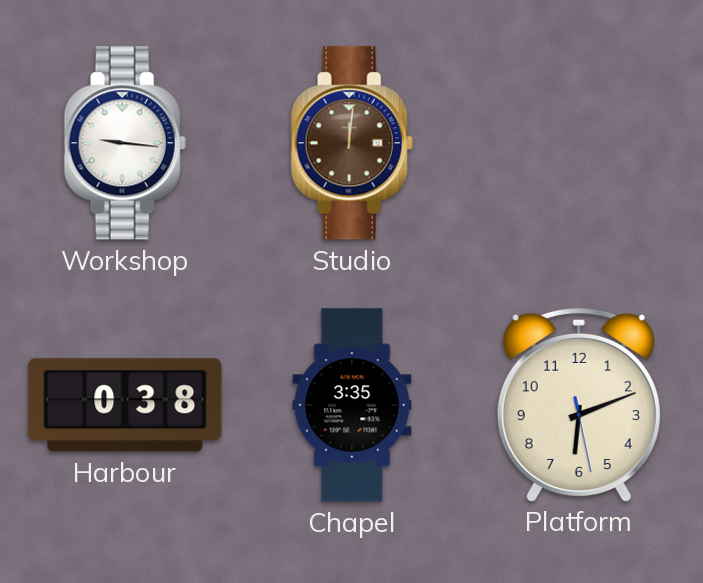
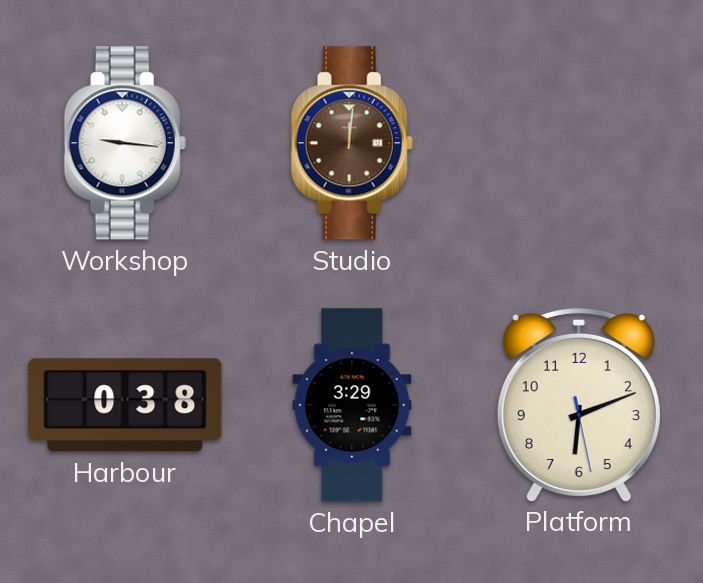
Chapel: 3:35 -> 3:29
